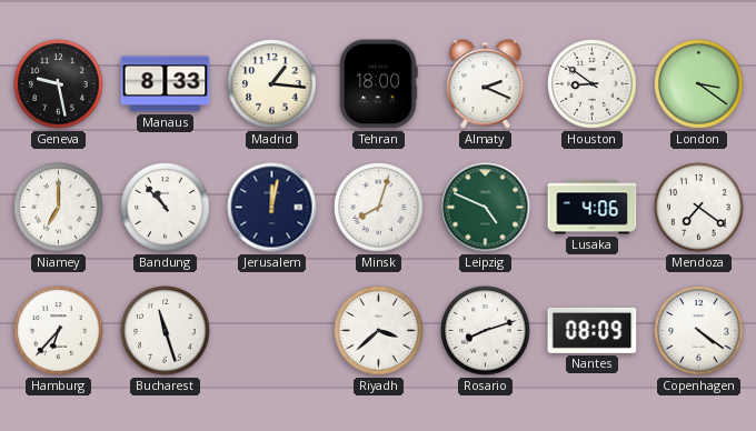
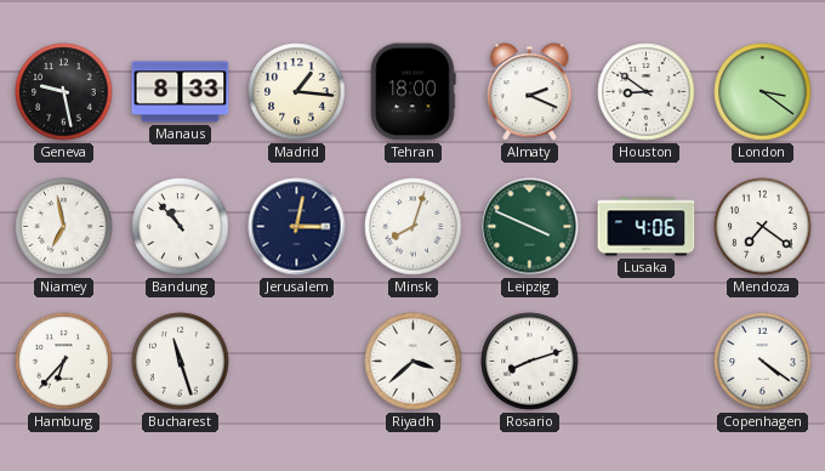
Niamey: 7:00 -> 6:58
Jerusalem: 12:02 -> 3:02
Leipzig: 4:49 -> 3:49
Nantes: 08:09 -> none
